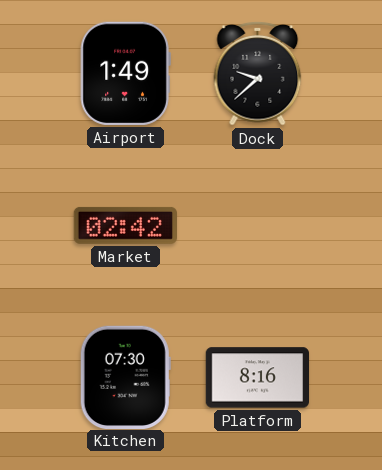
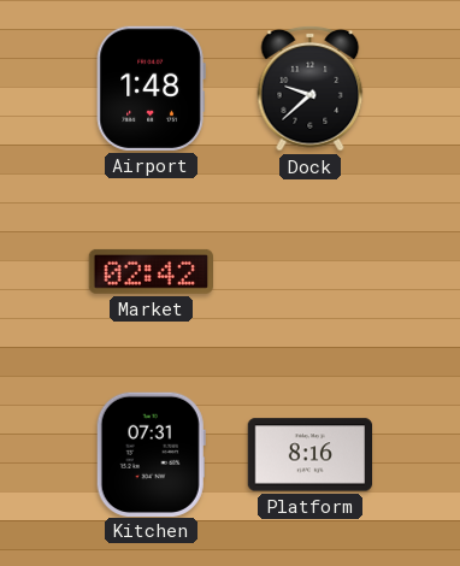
Airport: 1:49 -> 1:48
Kitchen: 07:30 -> 07:31
